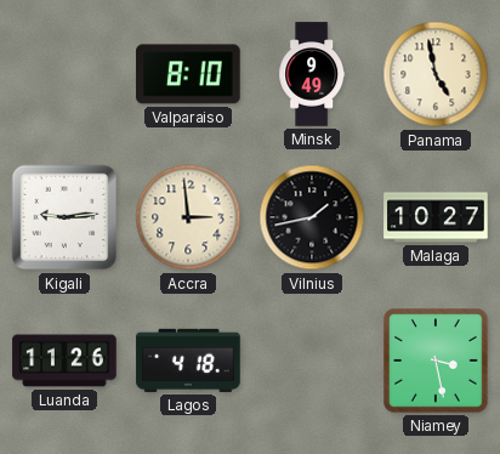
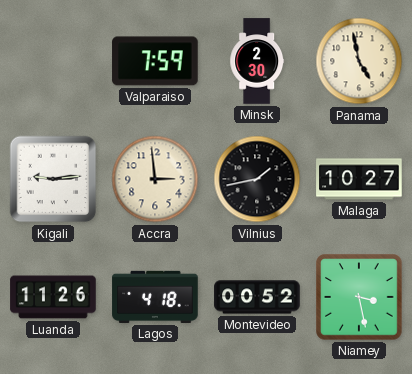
Valparaiso: 8:10 -> 7:59
Minsk: 9:49 -> 2:30
Montevideo: none -> 00:52
